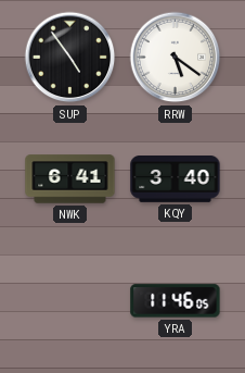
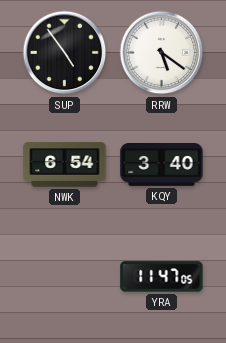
NWK: 6:41 -> 6:54
YRA: 11:46 -> 11:47
